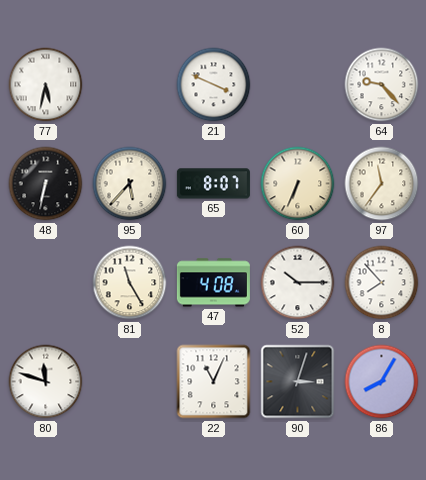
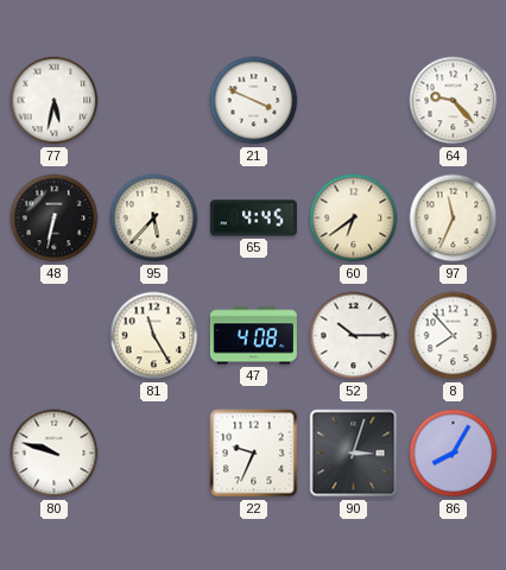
65: 8:07 -> 4:45
60: 6:34 -> 6:39
97: 11:36 -> 11:34
80: 11:48 -> 9:48
22: 11:04 -> 9:34
